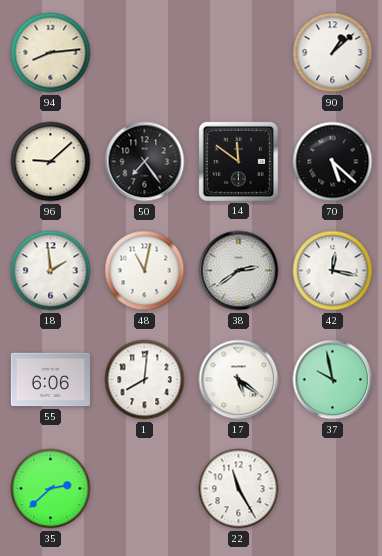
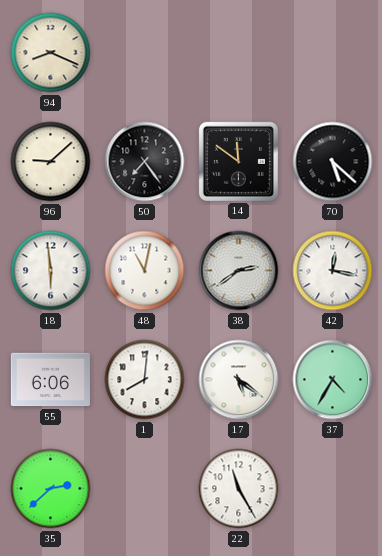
94: 8:14 -> 8:19
90: 1:08 -> none
18: 1:59 -> 5:59
37: 9:58 -> 4:35
